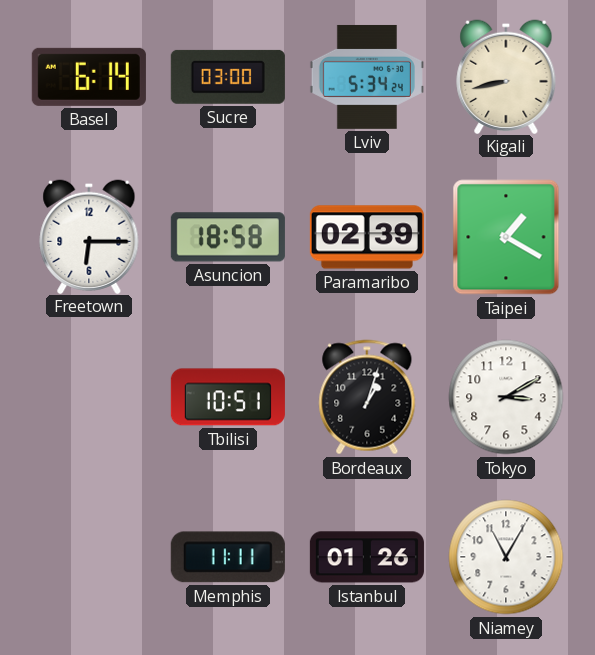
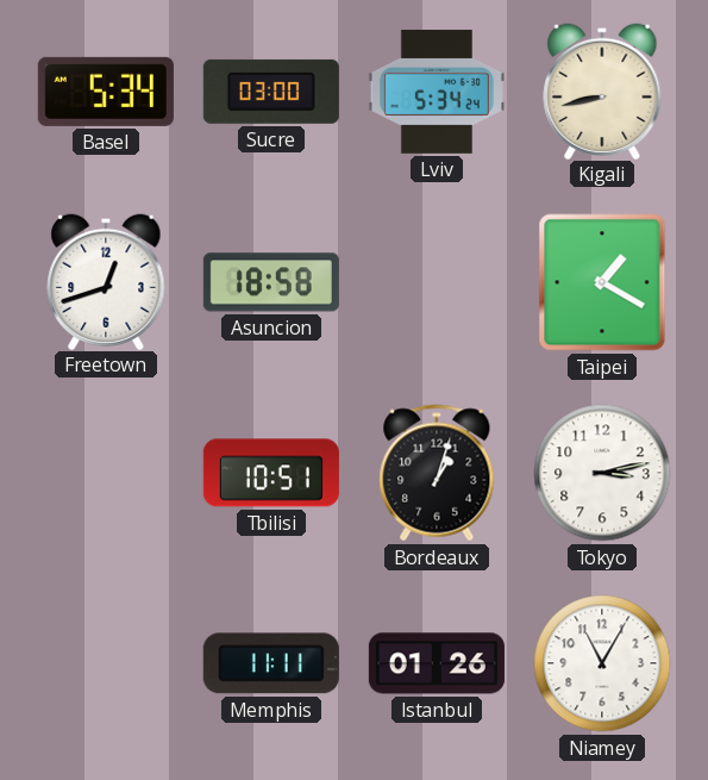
Basel: 6:14 -> 5:34
Freetown: 6:15 -> 12:42
Paramaribo: 02:39 -> none
Tokyo: 3:10 -> 3:13
